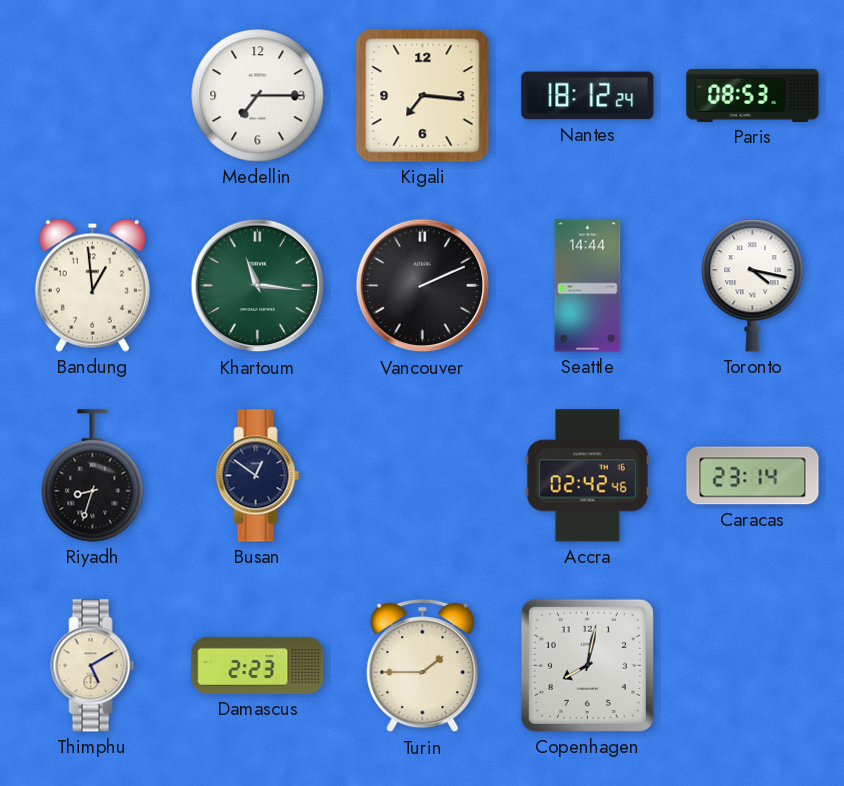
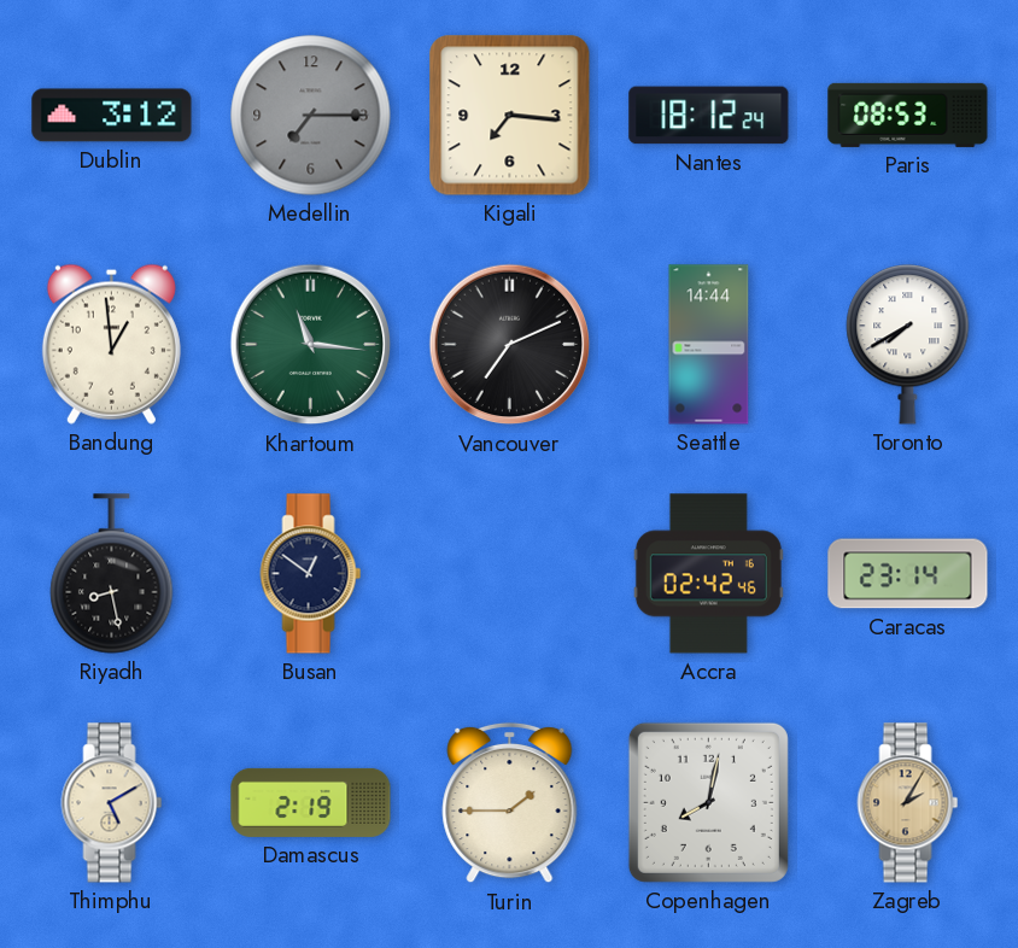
Dublin: none -> 3:12
Medellin dial: white -> grey
Vancouver: 2:11 -> 7:11
Toronto: 4:17 -> 7:40
Riyadh: 8:33 -> 8:28
Damascus: 2:23 -> 2:19
Zagreb: none -> 2:05
